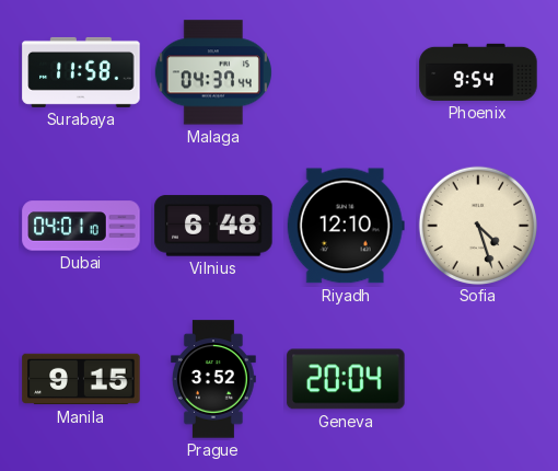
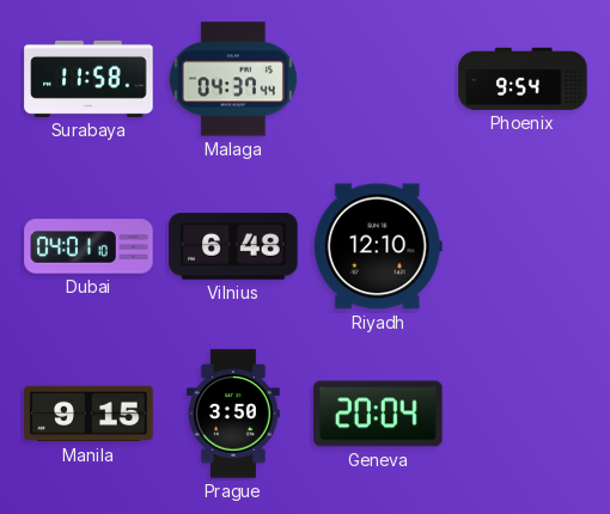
Sofia: 4:27 -> none
Prague: 3:52 -> 3:50
